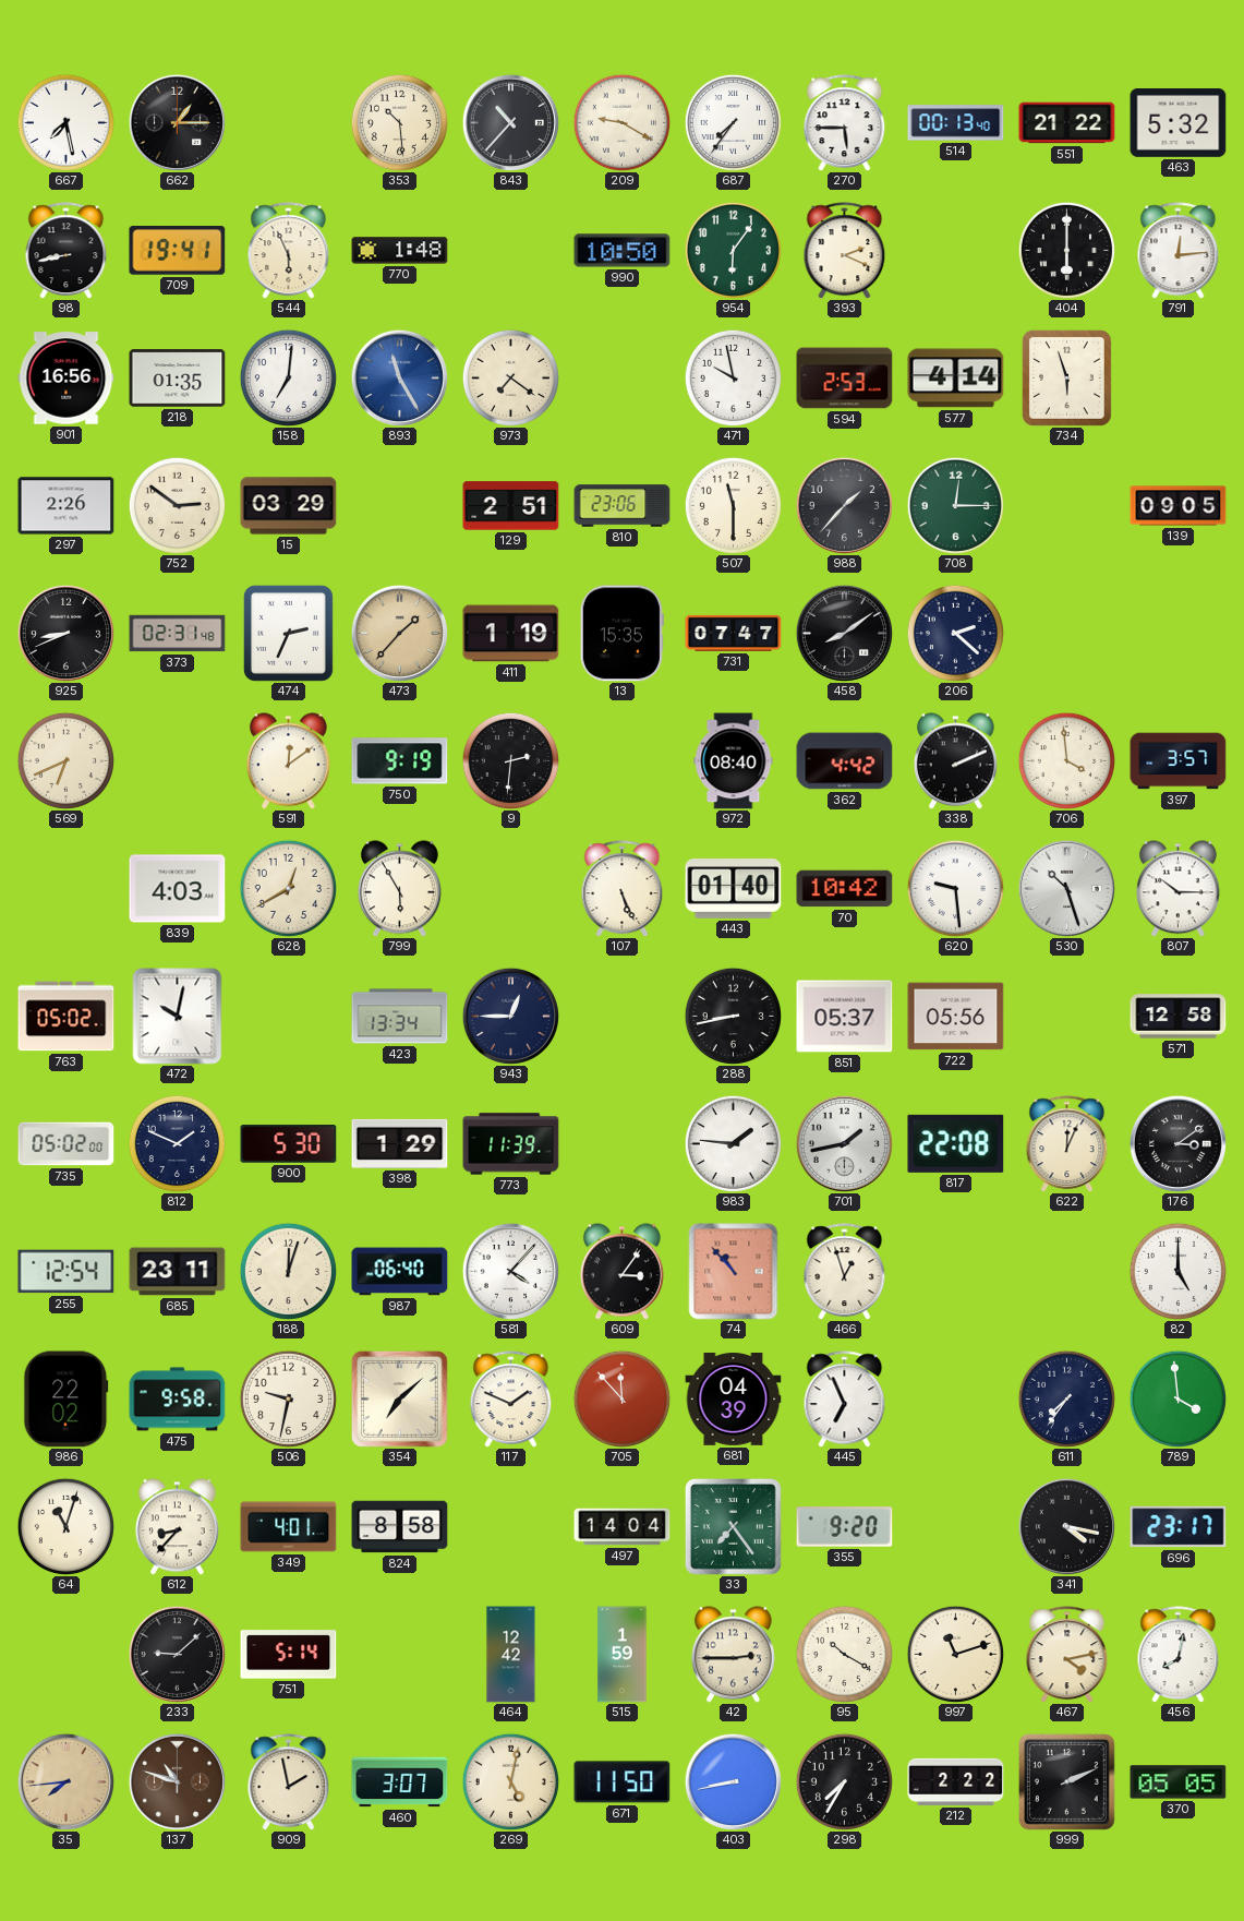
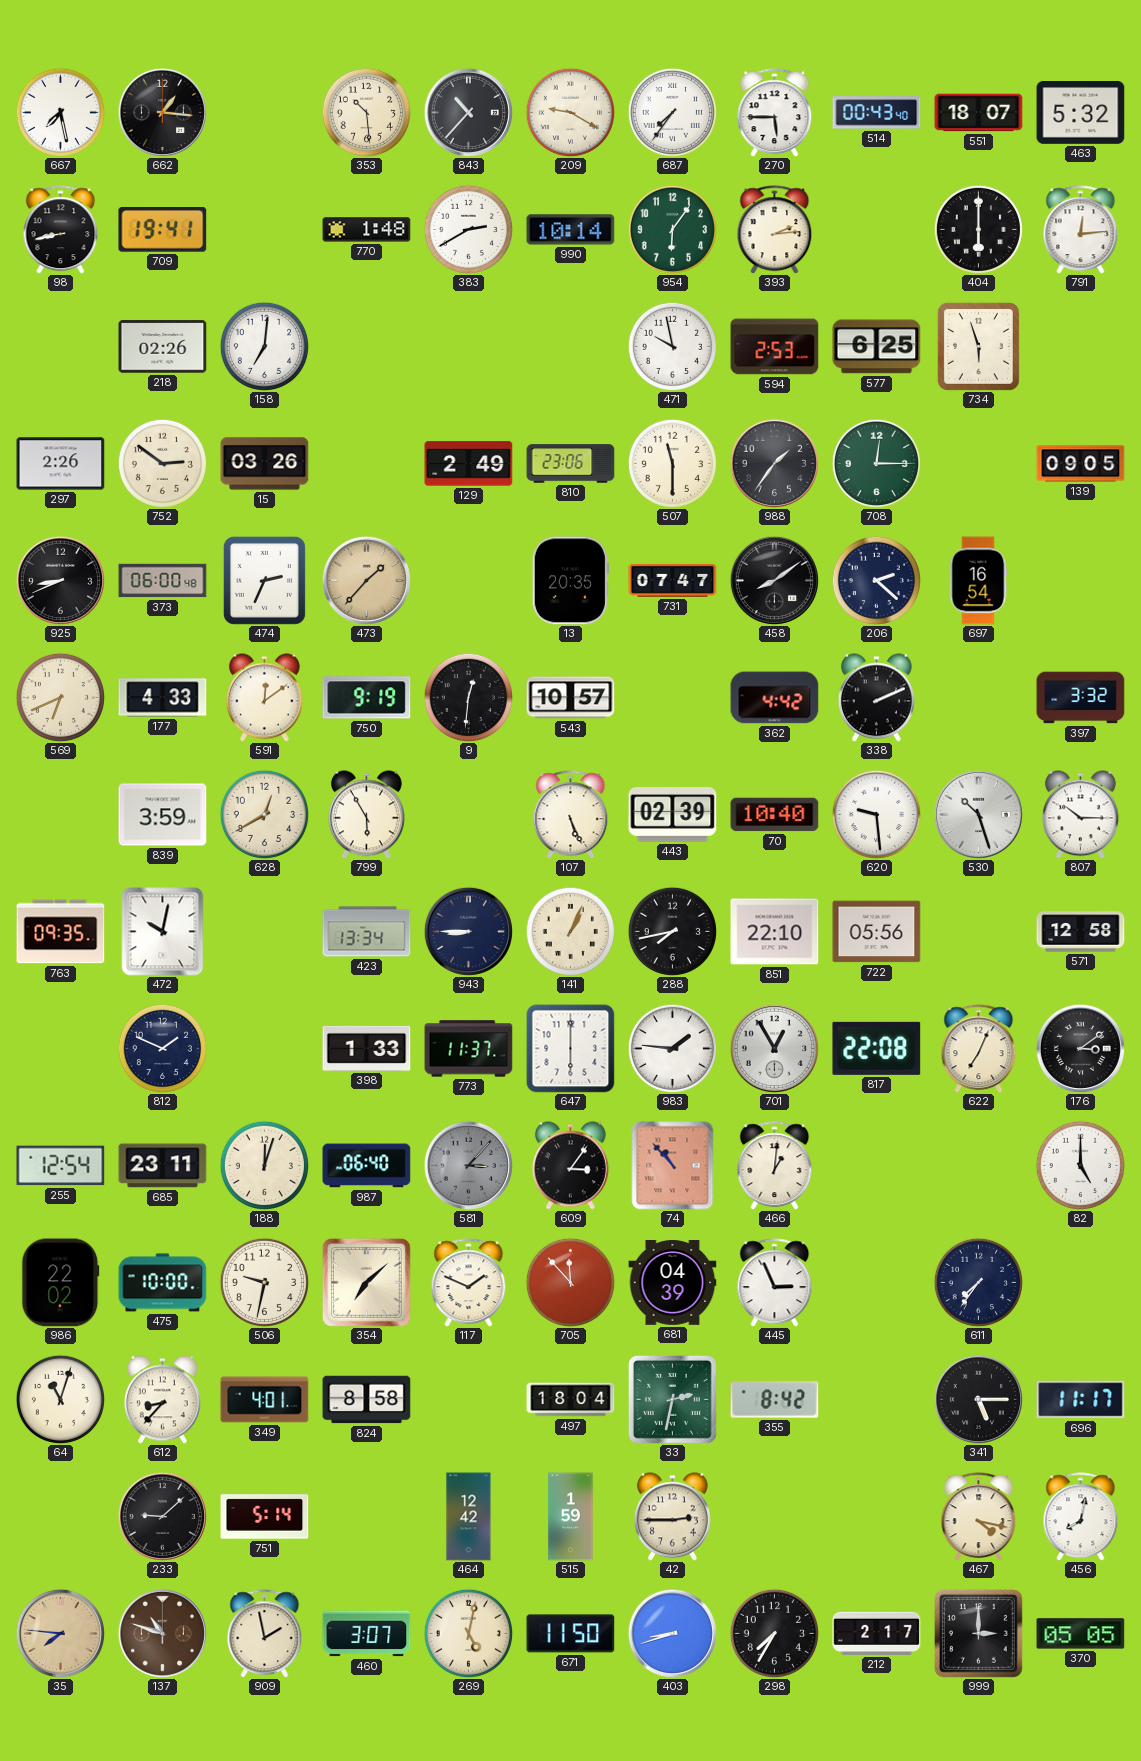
662: 1:15 -> 1:16
514: 00:13 -> 00:43
551: 21:22 -> 18:07
544: 5:56 -> none
383: none -> 2:40
990: 10:50 -> 10:14
393: 2:19 -> 2:14
901: 16:56 -> none
218: 01:35 -> 02:26
893: 11:25 -> none
973: 7:21 -> none
577: 4:14 -> 6:25
15: 03:29 -> 03:26
129: 2:51 -> 2:49
988: 1:37 -> 1:36
373: 02:31 -> 06:00
411: 1:19 -> none
13: 15:35 -> 20:35
697: none -> 16:54
177: none -> 4:33
9: 2:31 -> 12:31
543: none -> 10:57
972: 08:40 -> none
706: 3:59 -> none
397: 3:57 -> 3:32
839: 4:03 -> 3:59
443: 01:40 -> 02:39
70: 10:42 -> 10:40
763: 05:02 -> 09:35
943: 12:45 -> 8:45
141: none -> 1:04
288: 8:43 -> 7:43
851: 05:37 -> 22:10
735: 05:02 -> none
900: 5:30 -> none
398: 1:29 -> 1:33
773: 11:39 -> 11:37
647: none -> 6:00
701: 1:43 -> 12:55
622: 12:04 -> 7:04
581: 4:07 -> 3:07
581 dial: white -> grey
466: 12:57 -> 1:01
475: 9:58 -> 10:00
445: 6:56 -> 2:56
789: 3:59 -> none
497: 14:04 -> 18:04
33: 7:24 -> 2:32
355: 9:20 -> 8:42
341: 4:17 -> 5:15
696: 23:17 -> 11:17
95: 10:20 -> none
997: 11:12 -> none
467: 4:13 -> 4:17
35: 7:44 -> 7:46
403: 8:43 -> 8:42
212: 2:22 -> 2:17
999: 2:11 -> 3:00
